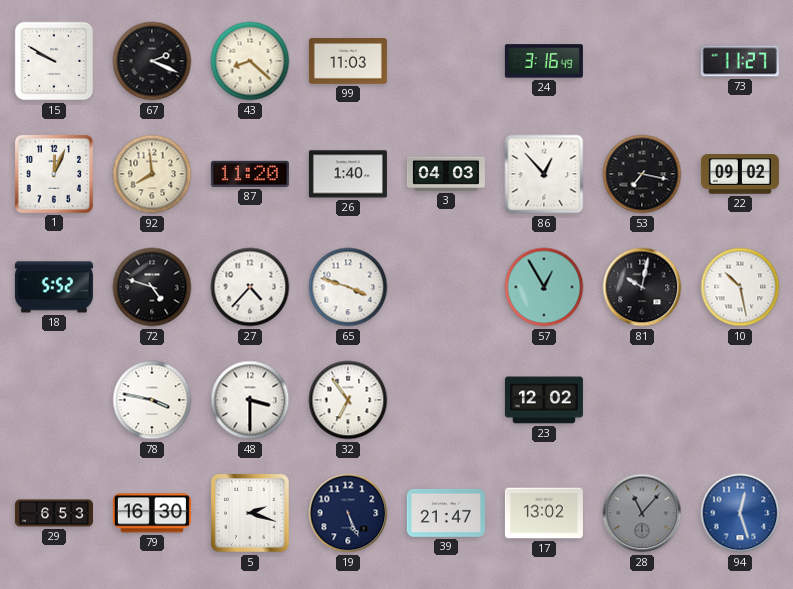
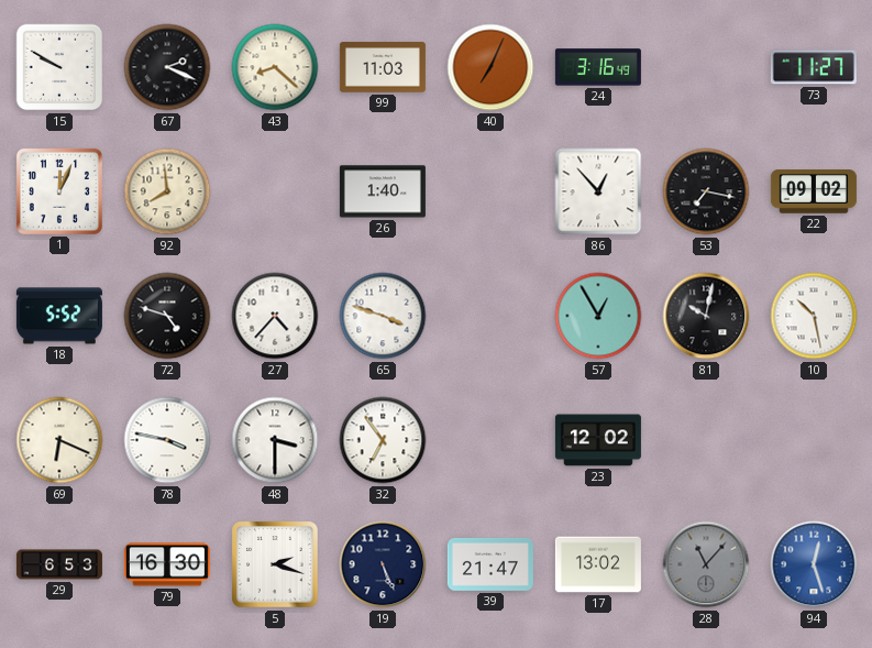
40: none -> 7:04
87: 11:20 -> none
3: 04:03 -> none
69: none -> 6:19
